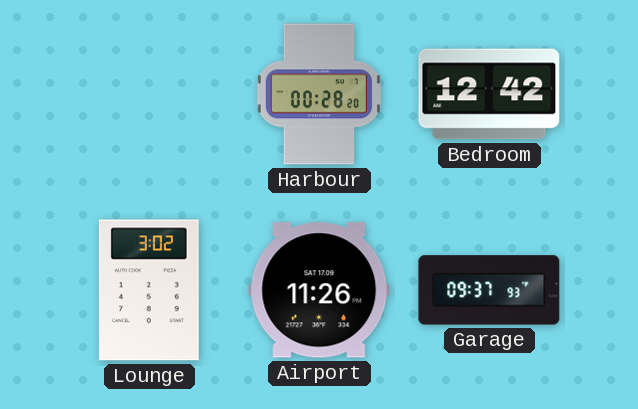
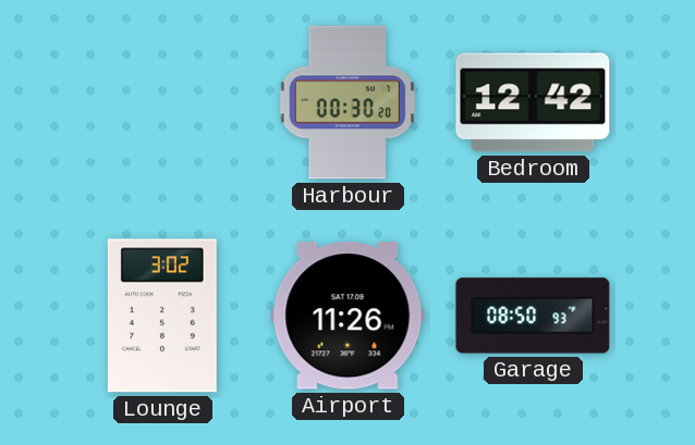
Harbour: 00:28 -> 00:30
Garage: 09:37 -> 08:50
